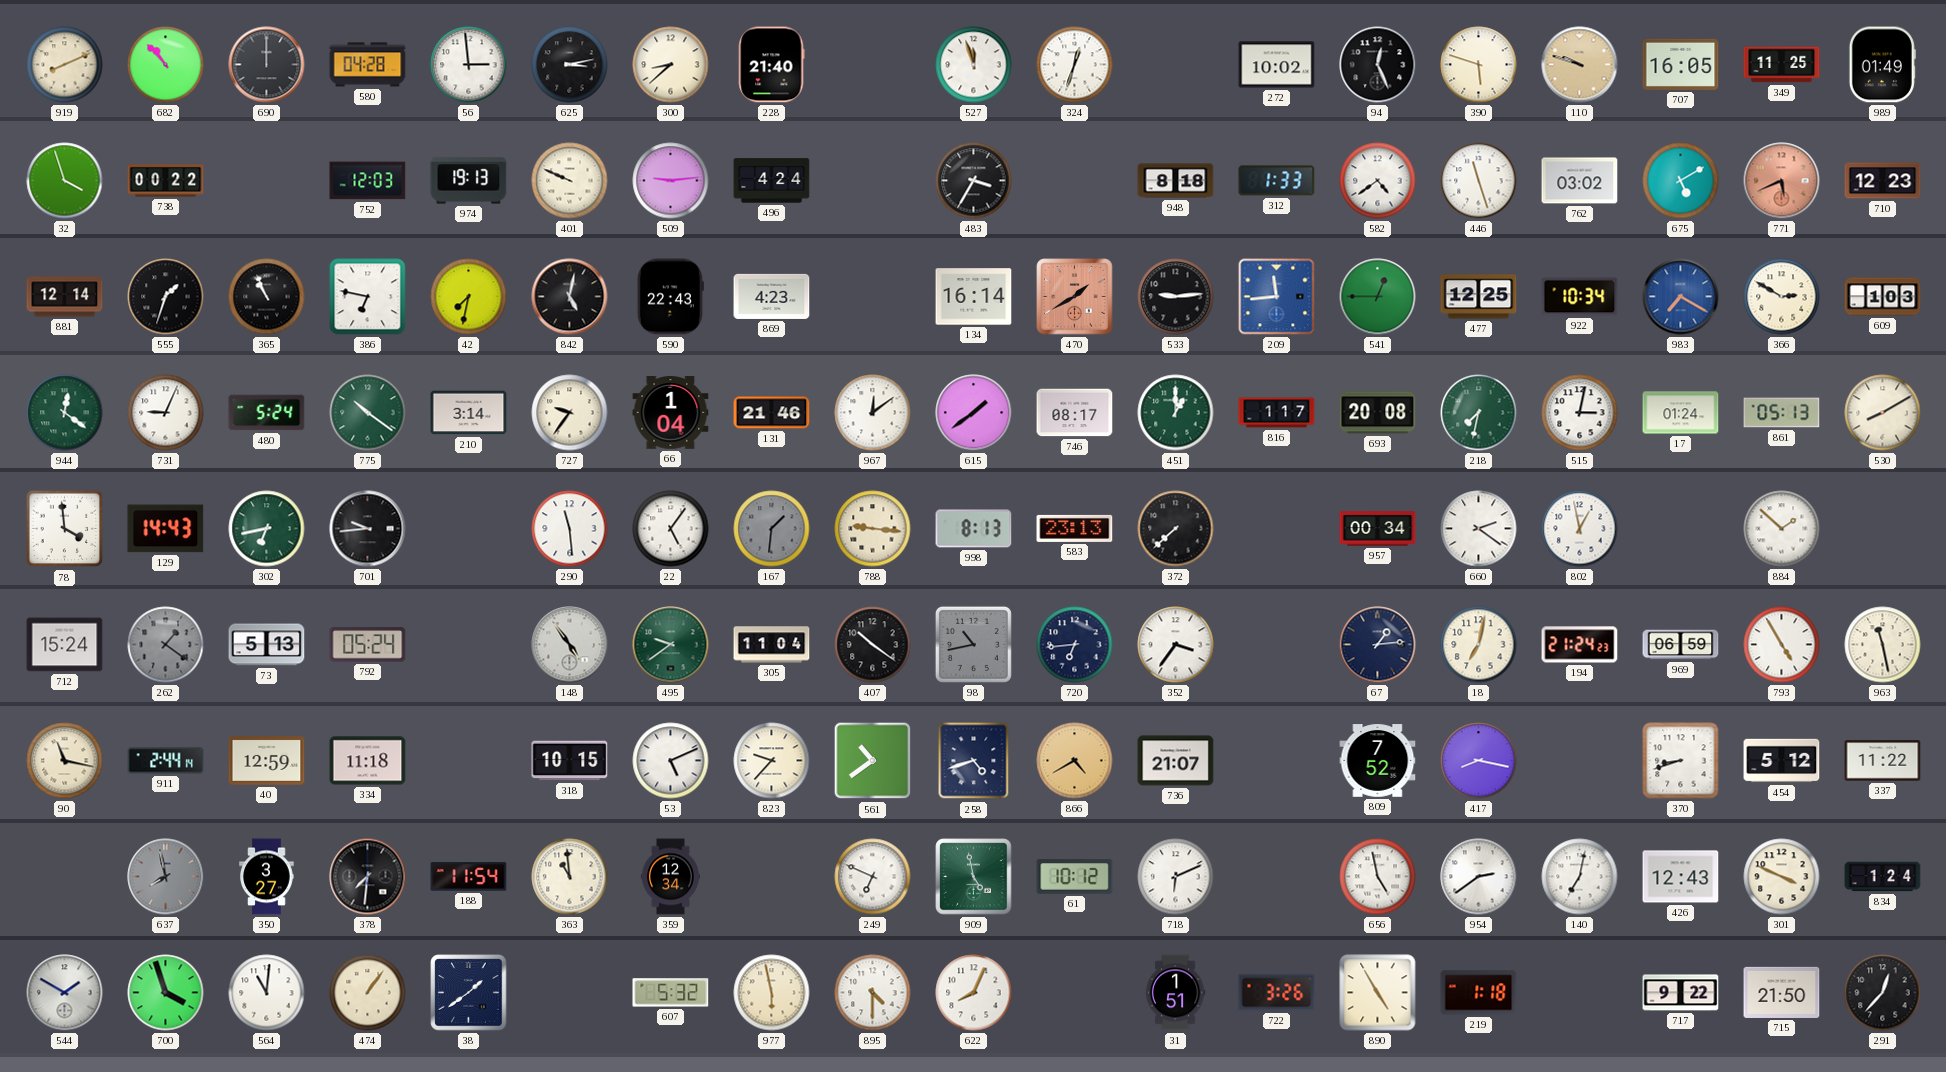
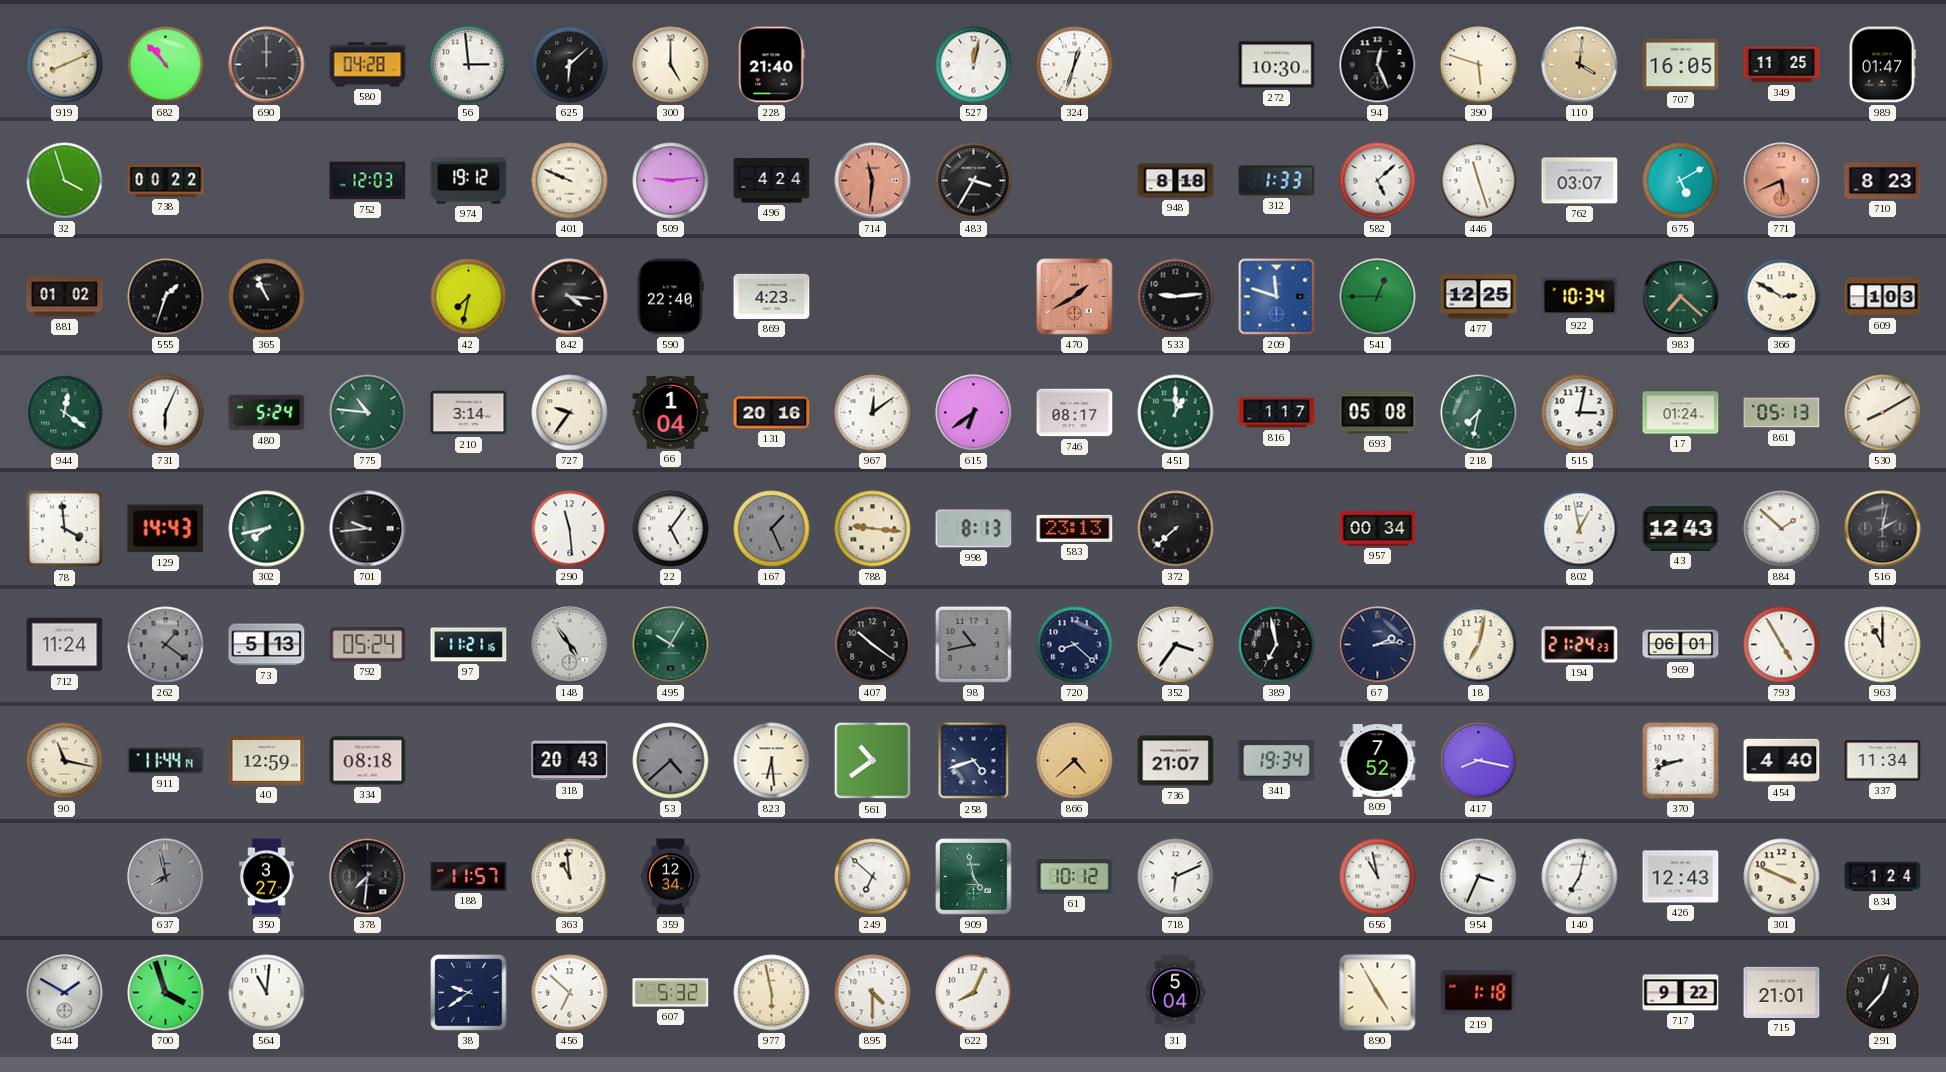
625: 3:13 -> 6:08
300: 8:38 -> 5:00
527: 11:57 -> 12:02
272: 10:02 -> 10:30
110: 9:48 -> 4:01
989: 01:49 -> 01:47
974: 19:13 -> 19:12
714: none -> 11:31
582: 4:39 -> 5:08
762: 03:02 -> 03:07
710: 12:23 -> 8:23
881: 12:14 -> 01:02
386: 6:47 -> none
842: 5:02 -> 4:16
590: 22:43 -> 22:40
134: 16:14 -> none
209: 11:44 -> 11:48
983: 7:20 -> 7:22
983 dial: blue -> green
731: 9:04 -> 6:04
775: 10:21 -> 10:46
131: 21:46 -> 20:16
615: 1:39 -> 6:39
693: 20:08 -> 05:08
302: 6:43 -> 7:43
167: 1:31 -> 1:26
660: 2:21 -> none
43: none -> 12:43
516: none -> 2:02
712: 15:24 -> 11:24
97: none -> 11:21
495: 9:39 -> 10:05
305: 11:04 -> none
720: 6:44 -> 8:22
389: none -> 6:58
67: 1:14 -> 2:14
969: 06:59 -> 06:01
963: 11:28 -> 11:00
911: 2:44 -> 11:44
334: 11:18 -> 08:18
318: 10:15 -> 20:43
53: 5:11 -> 4:38
53 dial: white -> grey
823: 9:37 -> 6:29
866: 4:40 -> 4:38
341: none -> 19:34
454: 5:12 -> 4:40
337: 11:22 -> 11:34
188: 11:54 -> 11:57
249: 6:49 -> 6:52
656: 4:58 -> 10:58
954: 2:39 -> 3:34
474: 1:06 -> none
38: 1:39 -> 9:39
456: none -> 6:52
31: 1:51 -> 5:04
722: 3:26 -> none
715: 21:50 -> 21:01
